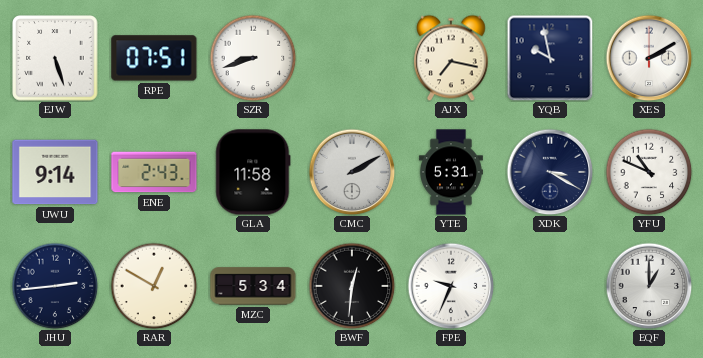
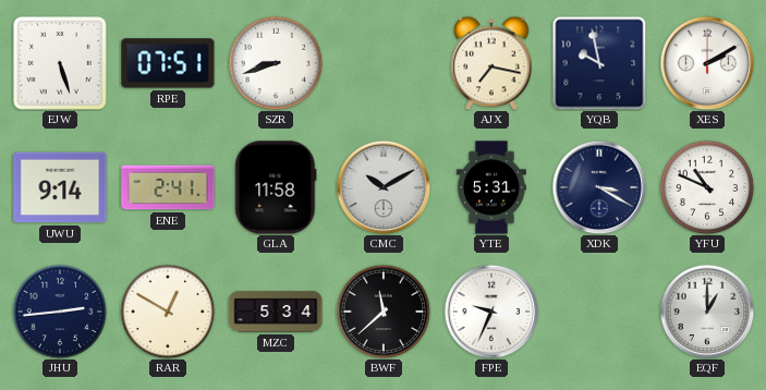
ENE: 2:43 -> 2:41
CMC: 2:10 -> 10:10
BWF: 12:31 -> 11:38
